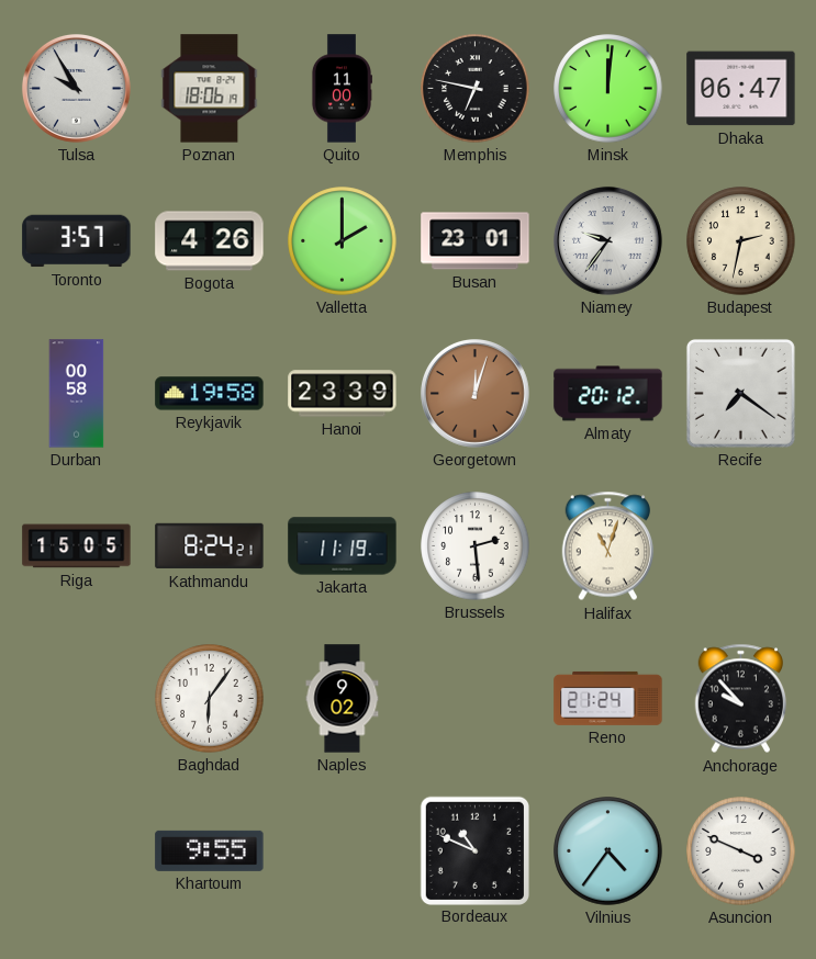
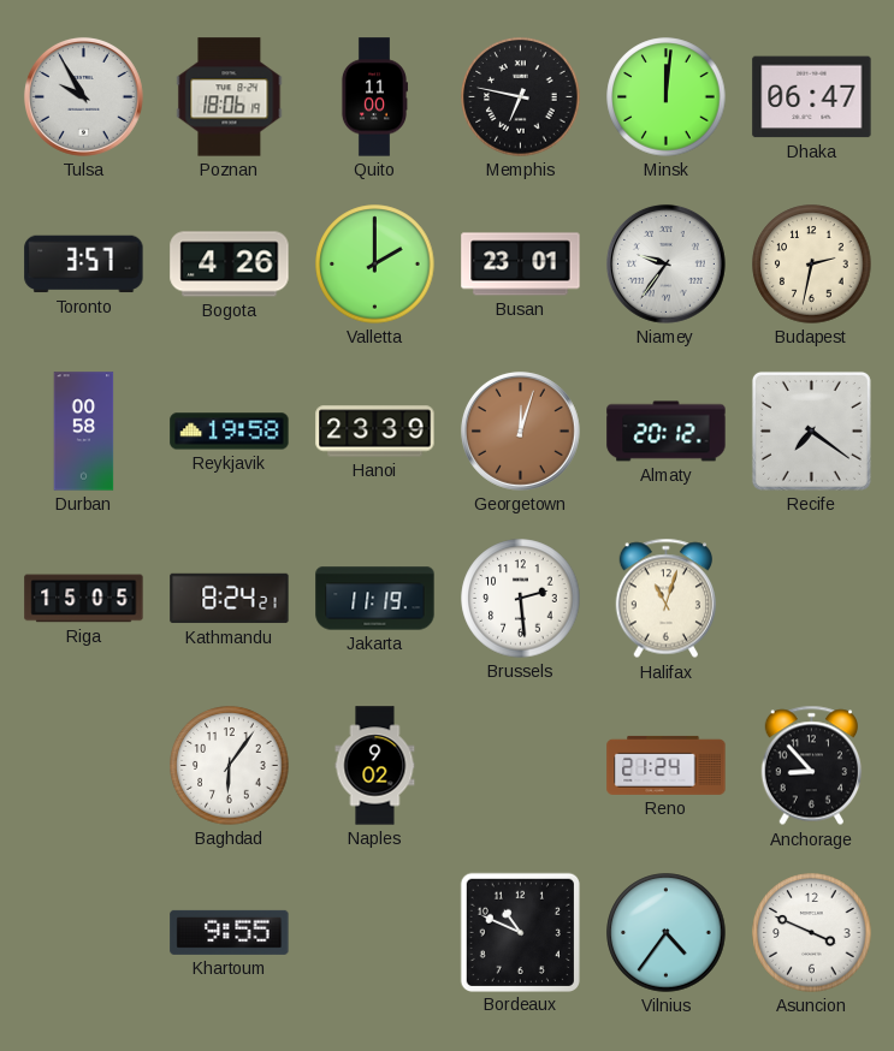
Anchorage: 9:53 -> 8:53
